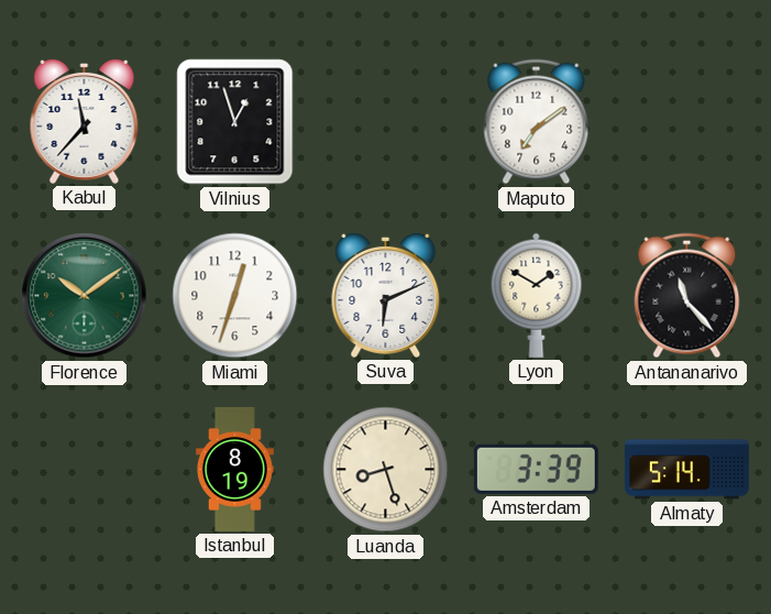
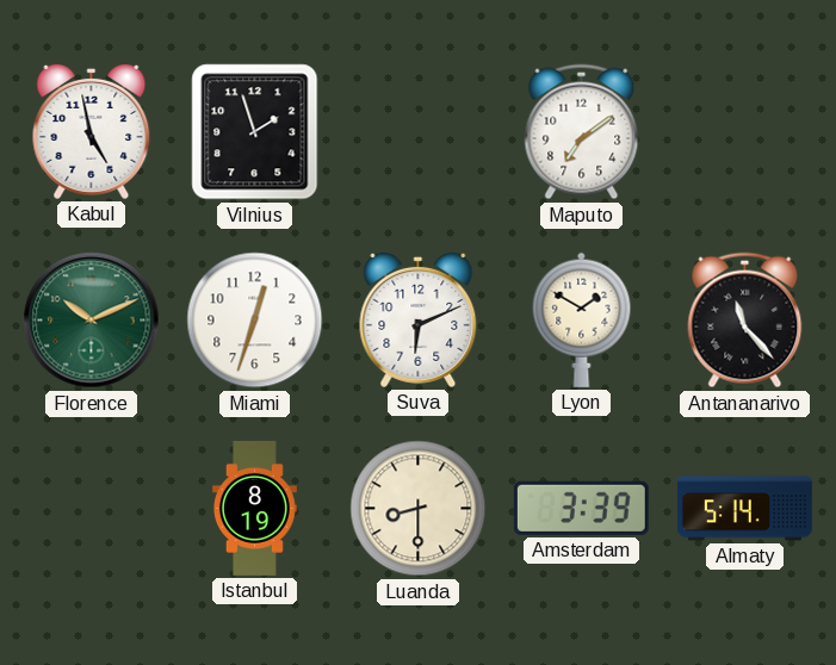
Kabul: 11:37 -> 4:58
Vilnius: 12:57 -> 1:57
Florence: 10:09 -> 10:11
Luanda: 8:27 -> 8:30
